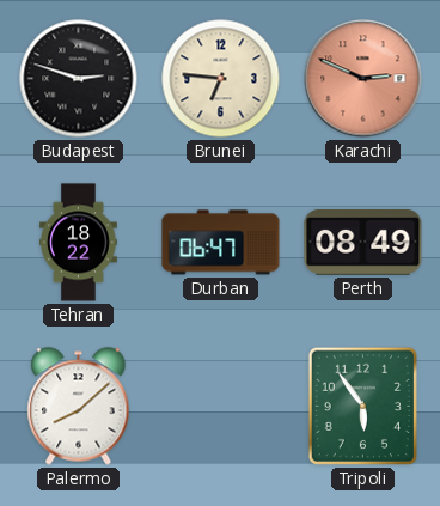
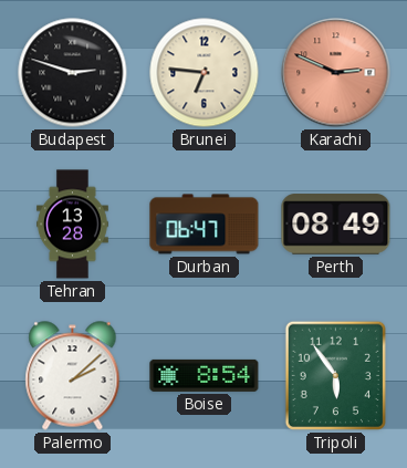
Tehran: 18:22 -> 13:28
Palermo: 8:08 -> 2:08
Boise: none -> 8:54
